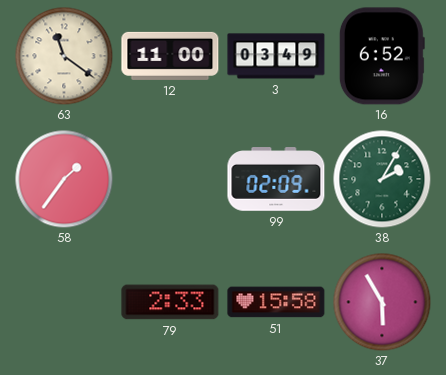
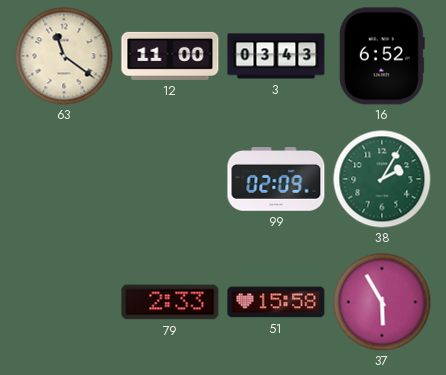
3: 03:49 -> 03:43
58: 1:36 -> none
